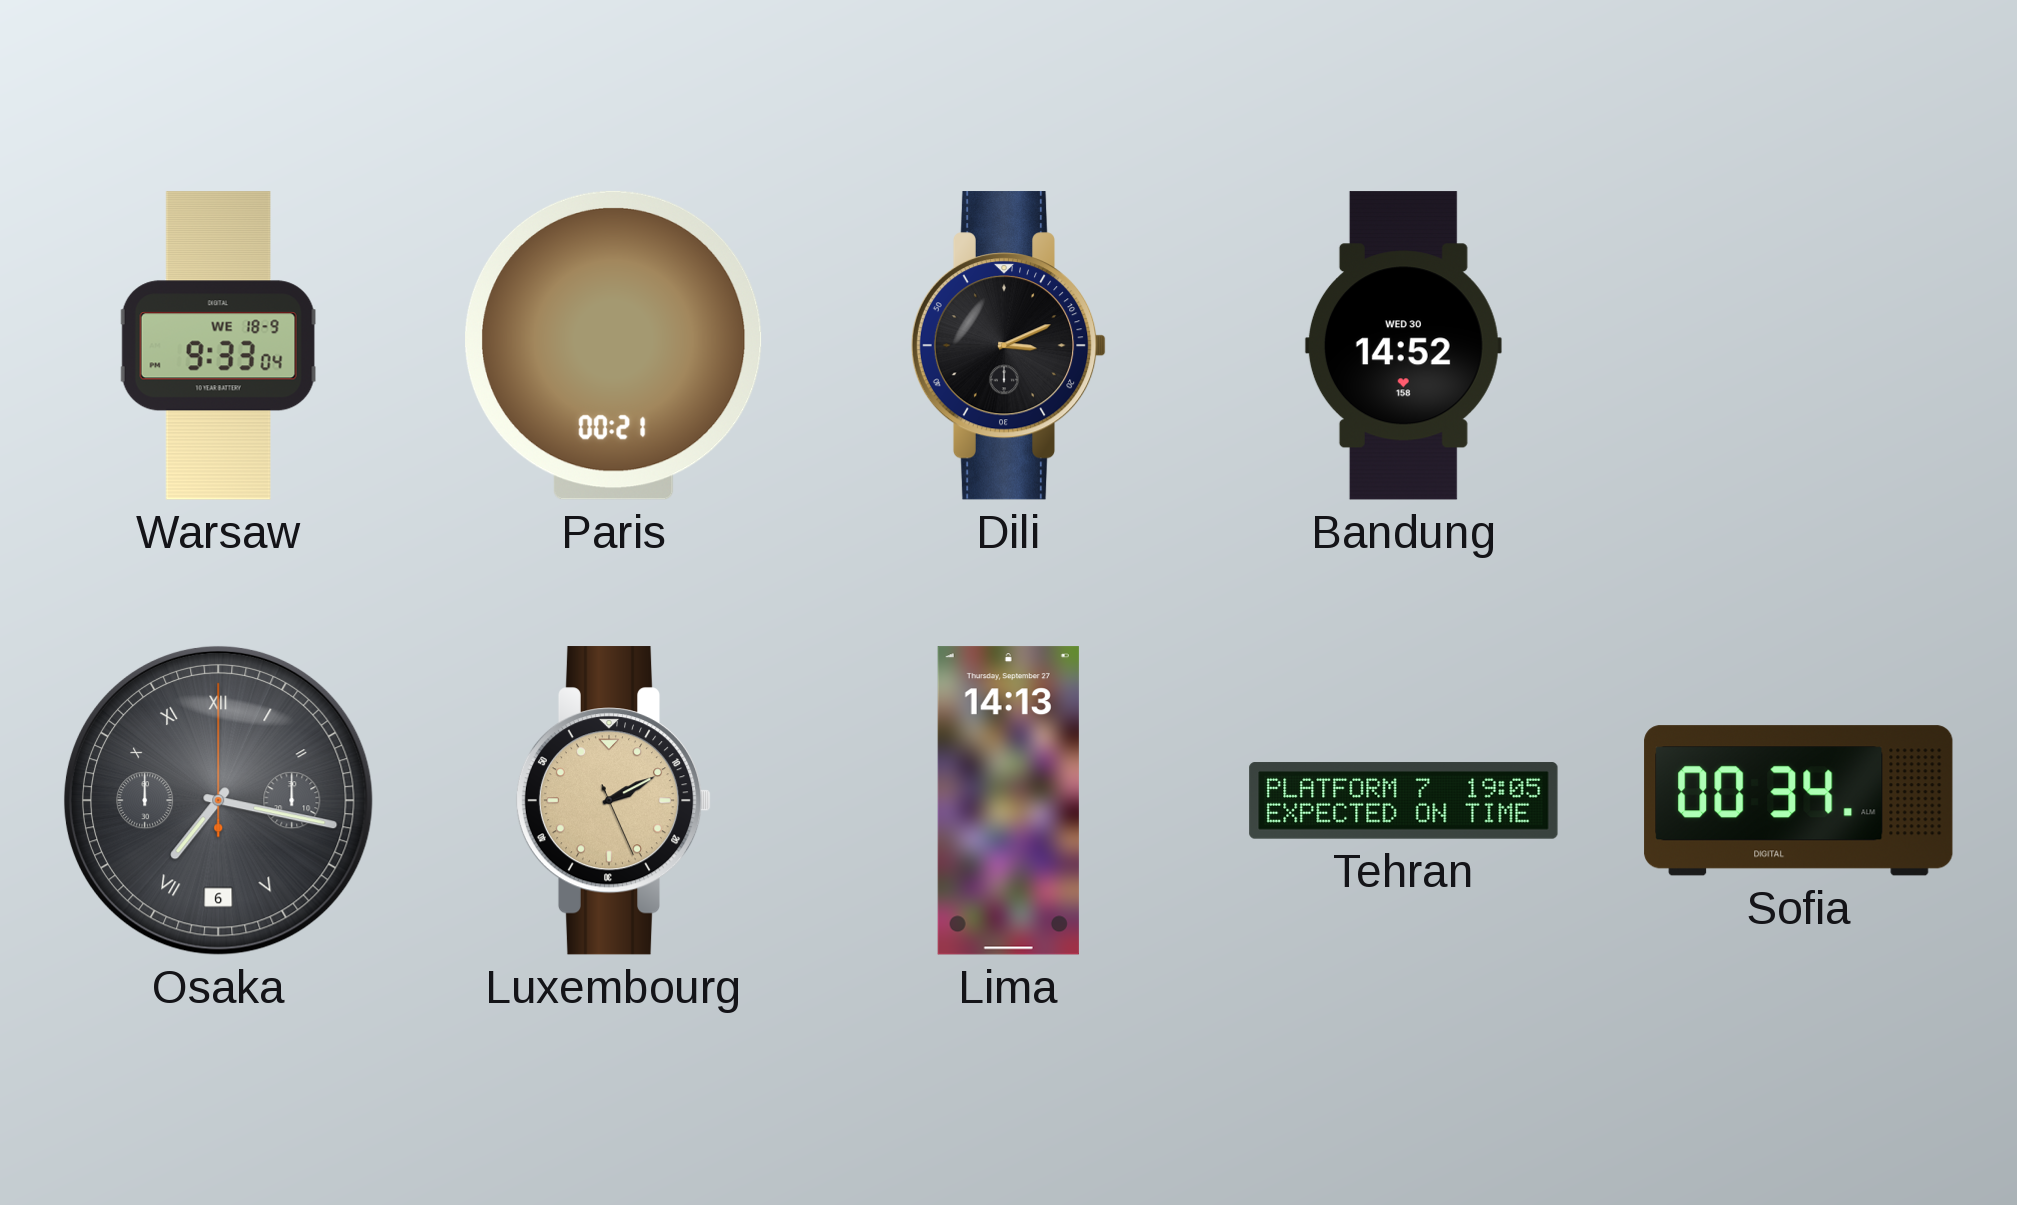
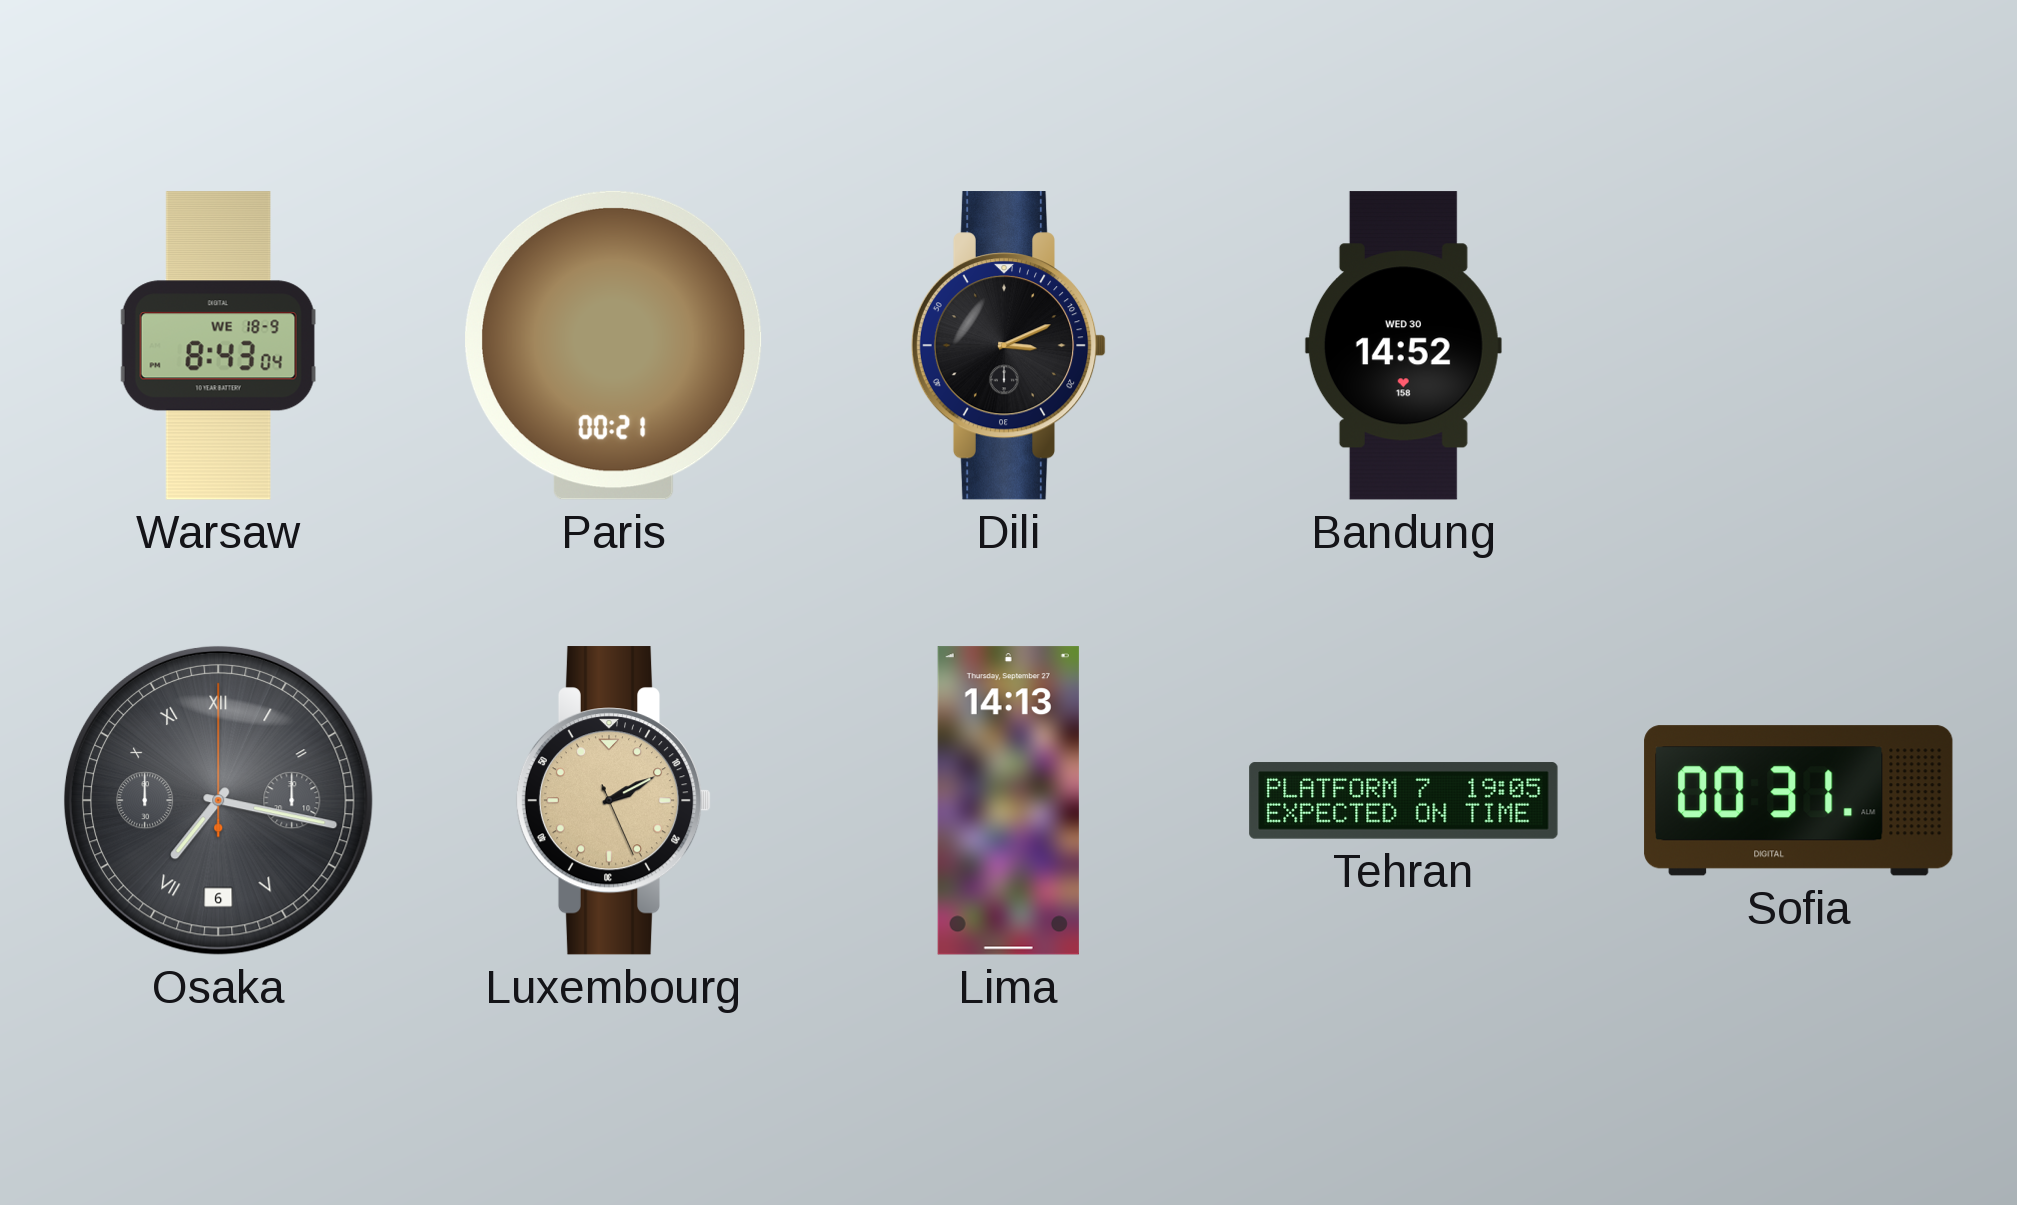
Warsaw: 9:33 -> 8:43
Sofia: 00:34 -> 00:31
